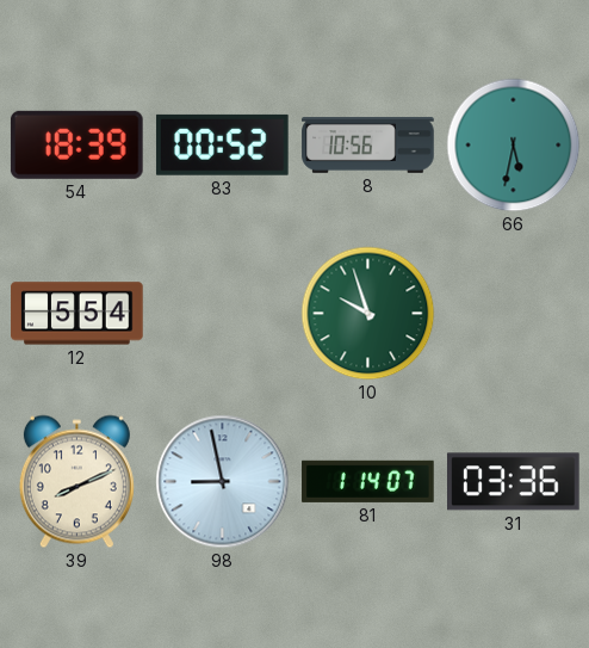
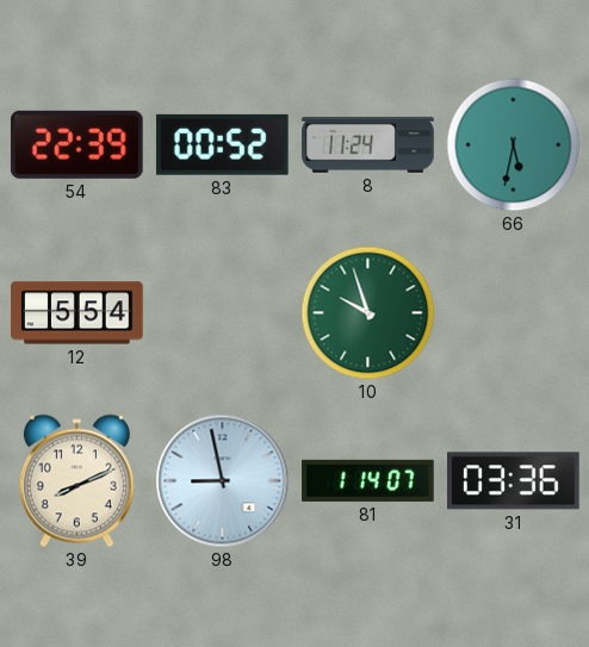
54: 18:39 -> 22:39
8: 10:56 -> 11:24
